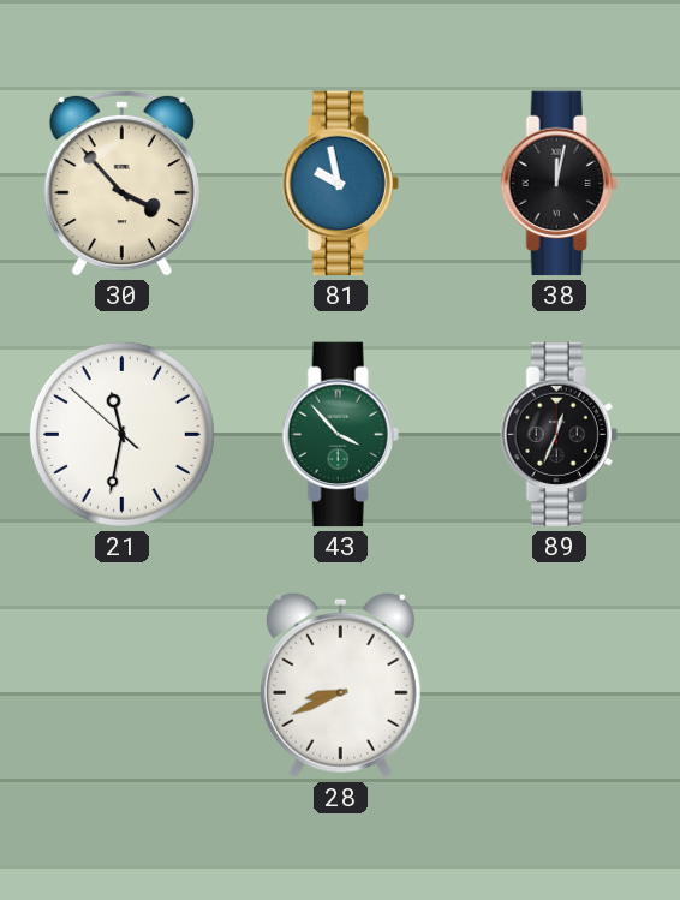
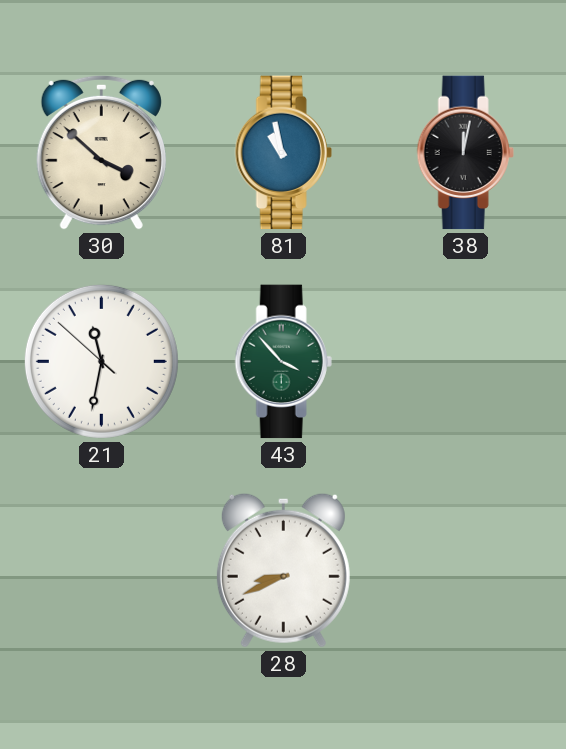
30: 3:53 -> 3:52
81: 9:58 -> 10:58
89: 12:34 -> none
